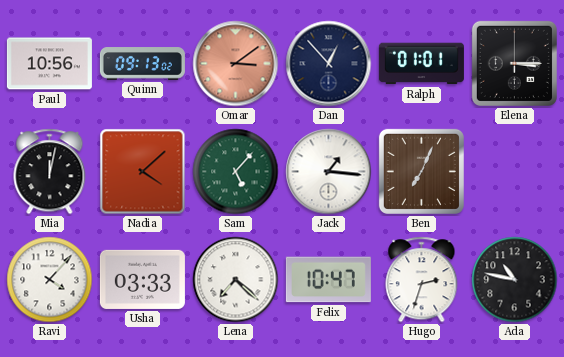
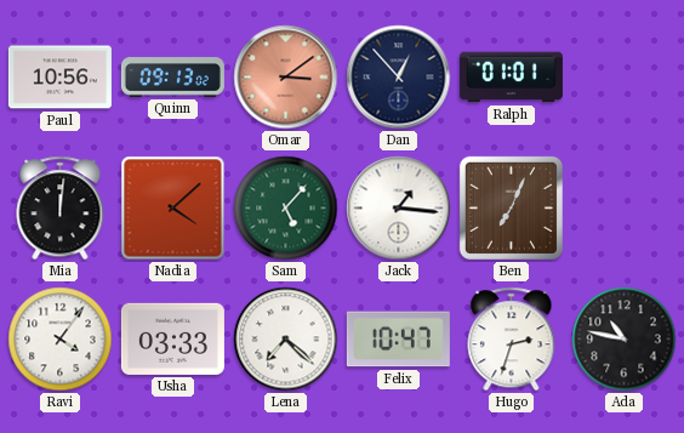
Elena: 3:15 -> none
Mia: 12:02 -> 12:01
Ravi: 4:07 -> 4:06
